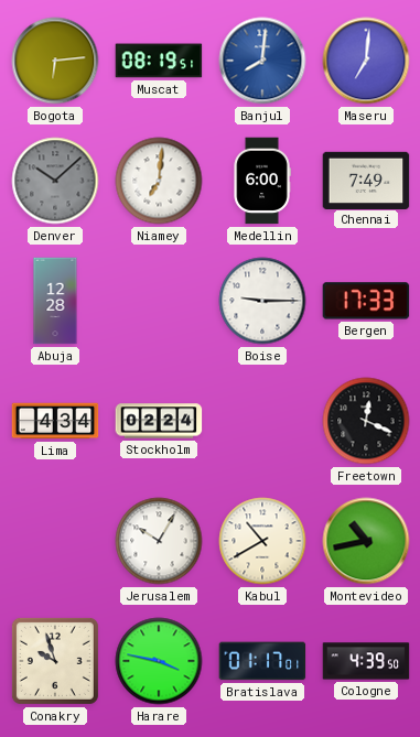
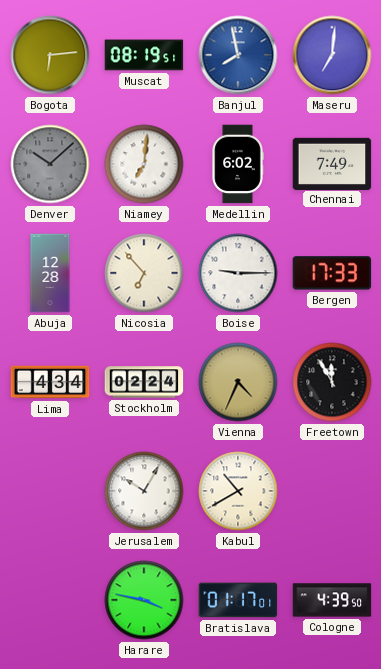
Banjul: 8:01 -> 7:58
Medellin: 6:00 -> 6:02
Nicosia: none -> 6:53
Vienna: none -> 4:34
Freetown: 12:19 -> 11:55
Montevideo: 10:43 -> none
Conakry: 9:57 -> none
